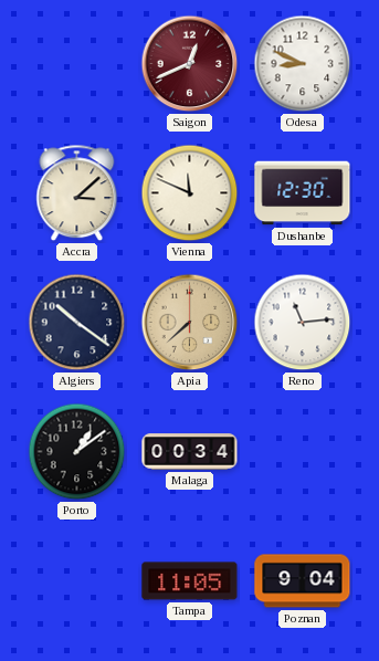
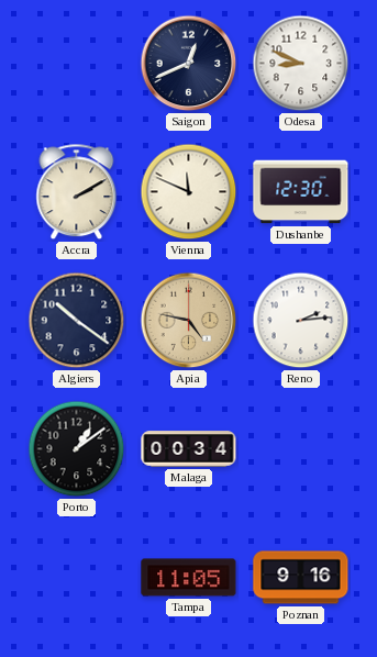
Saigon dial: burgundy -> navy
Accra: 3:08 -> 2:10
Apia: 7:38 -> 4:47
Reno: 11:14 -> 2:14
Poznan: 9:04 -> 9:16
